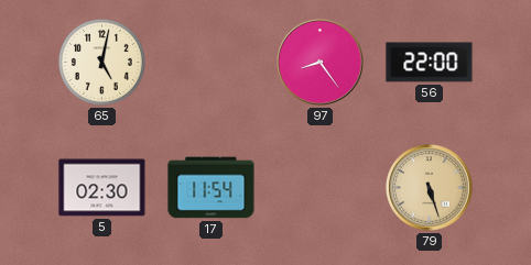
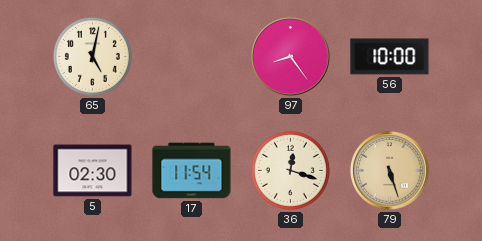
56: 22:00 -> 10:00
36: none -> 12:18
